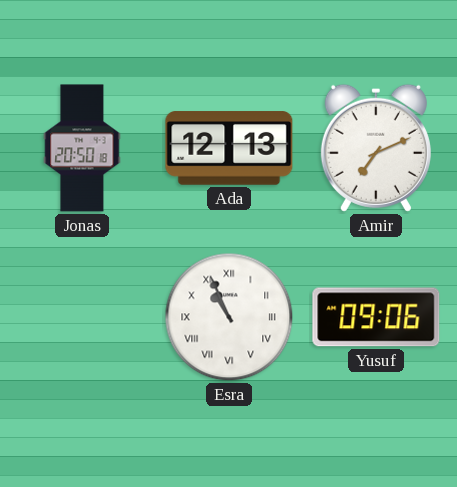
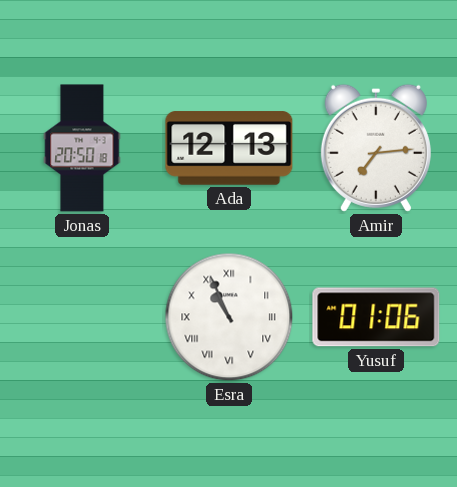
Amir: 7:11 -> 7:14
Yusuf: 09:06 -> 01:06
